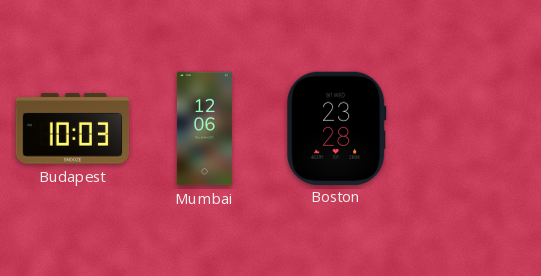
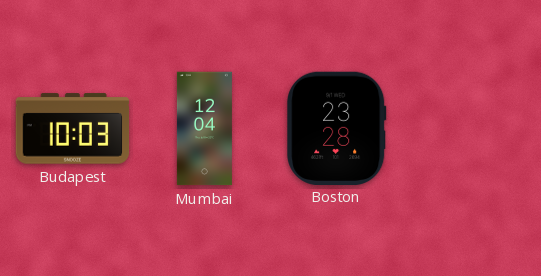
Mumbai: 12:06 -> 12:04
